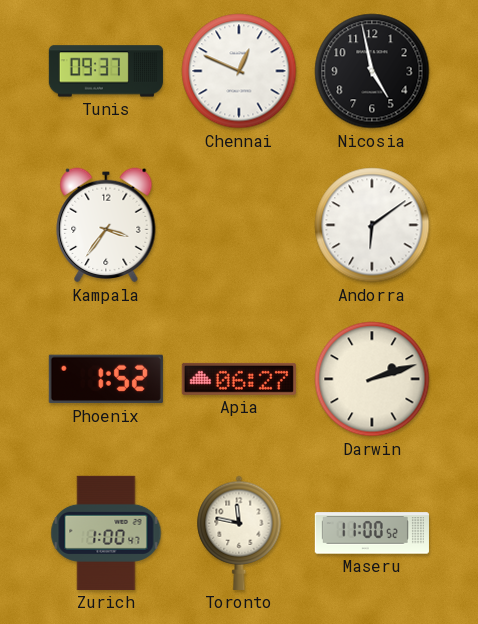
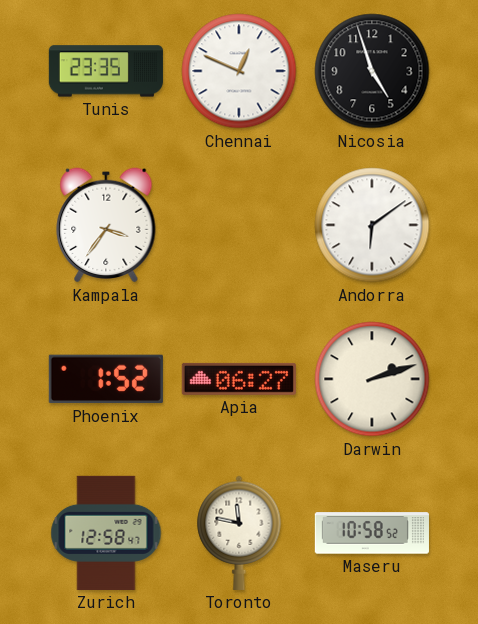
Tunis: 09:37 -> 23:35
Nicosia: 4:58 -> 4:57
Zurich: 1:00 -> 12:58
Maseru: 11:00 -> 10:58
